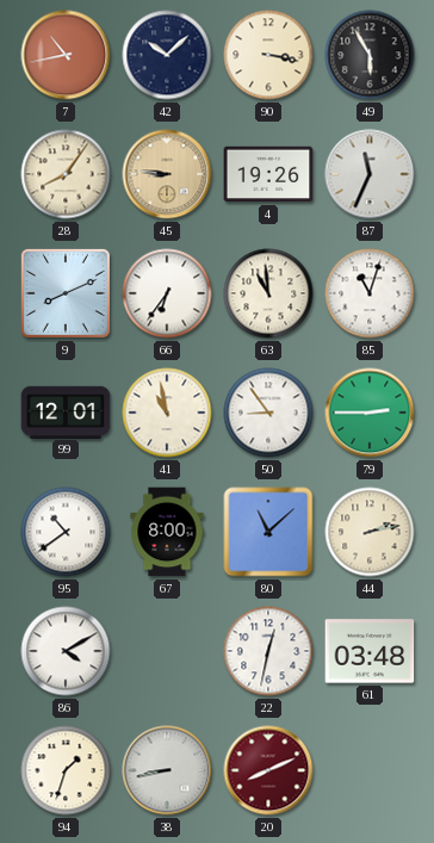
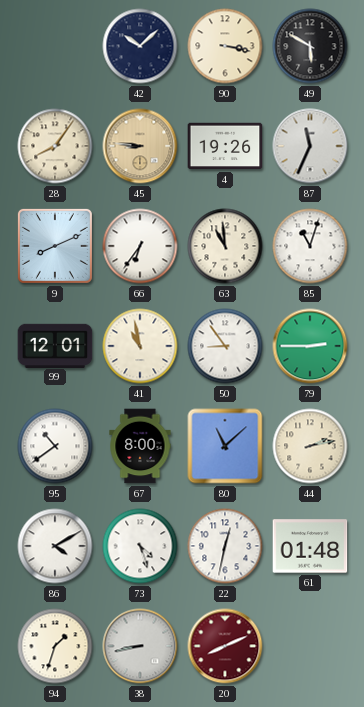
7: 10:43 -> none
49: 5:55 -> 5:50
73: none -> 4:27
61: 03:48 -> 01:48
